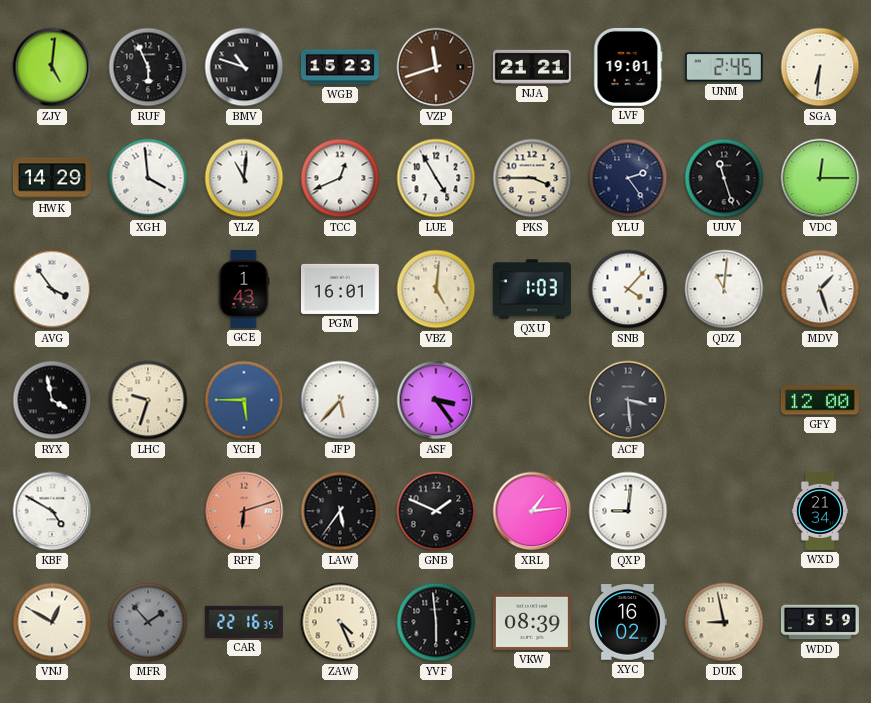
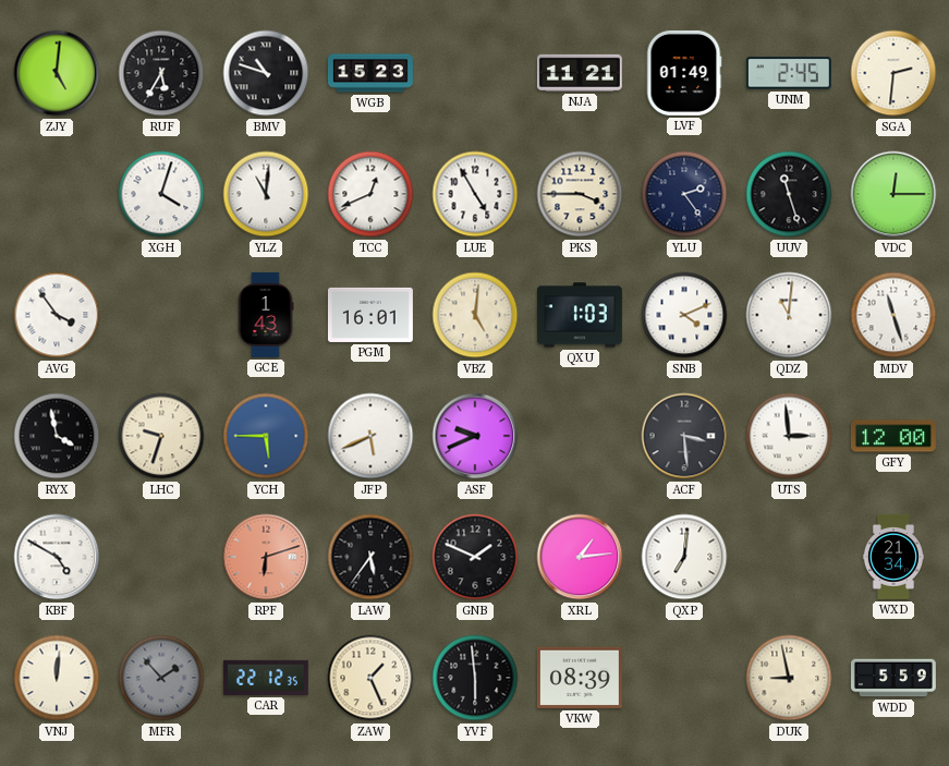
RUF: 5:56 -> 5:35
VZP: 11:42 -> none
NJA: 21:21 -> 11:21
LVF: 19:01 -> 01:49
SGA: 6:31 -> 2:31
HWK: 14:29 -> none
XGH: 3:59 -> 4:03
SNB: 4:07 -> 4:11
MDV: 1:27 -> 11:27
JFP: 5:37 -> 5:41
ASF: 3:24 -> 9:41
UTS: none -> 2:59
QXP: 9:01 -> 7:01
VNJ: 12:50 -> 12:01
CAR: 22:16 -> 22:12
ZAW: 4:26 -> 1:26
XYC: 16:02 -> none
